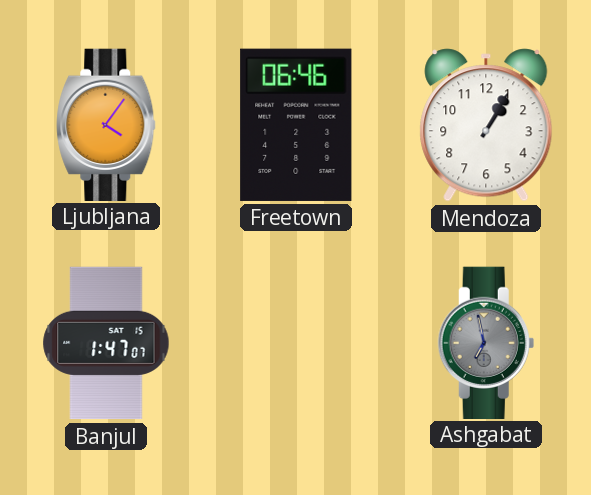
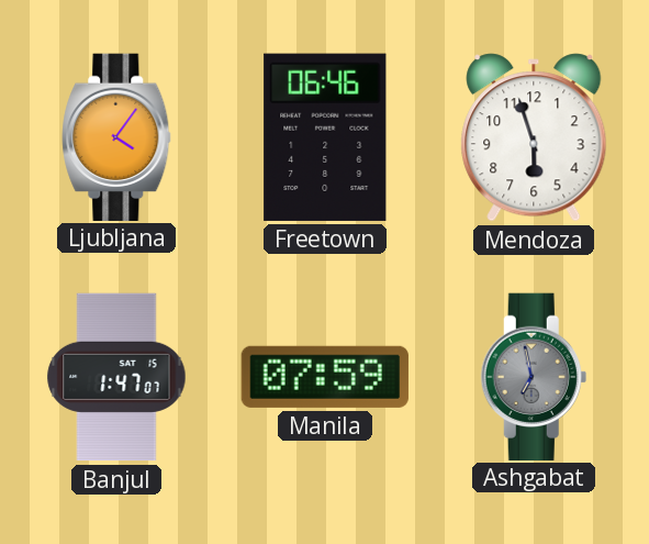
Mendoza: 1:05 -> 5:57
Manila: none -> 07:59
